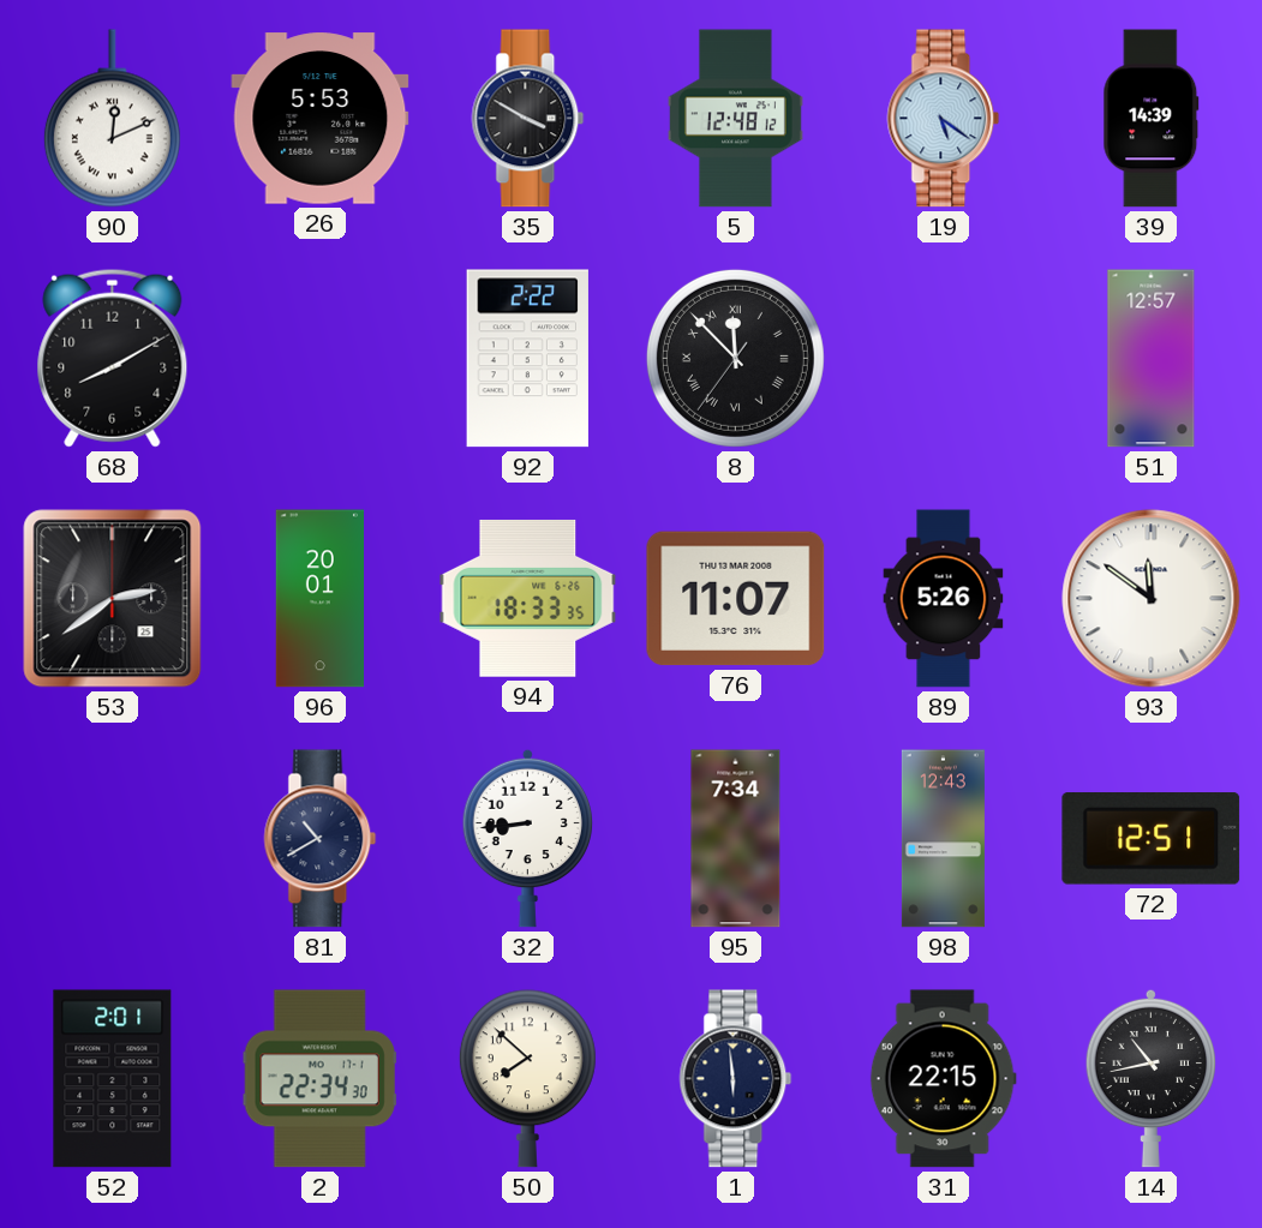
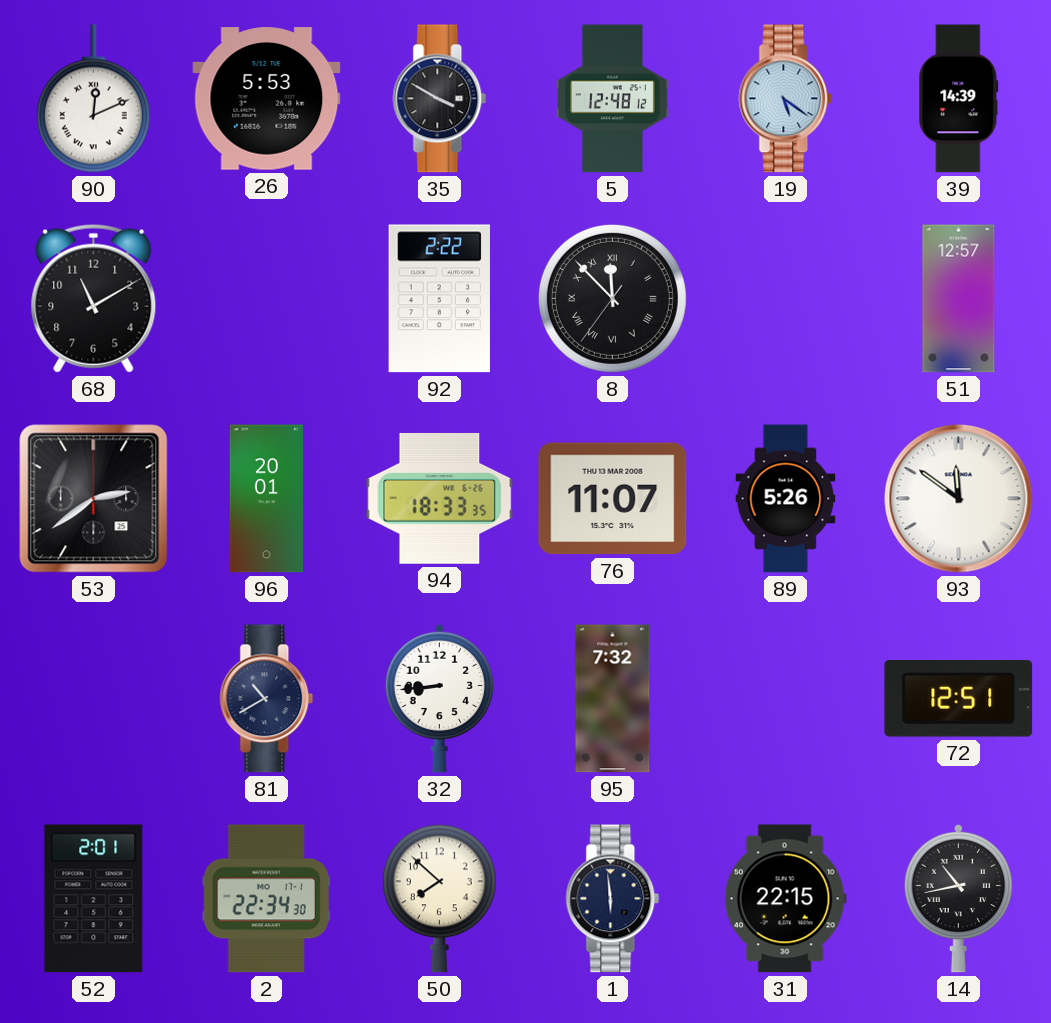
68: 8:10 -> 11:10
95: 7:34 -> 7:32
98: 12:43 -> none
